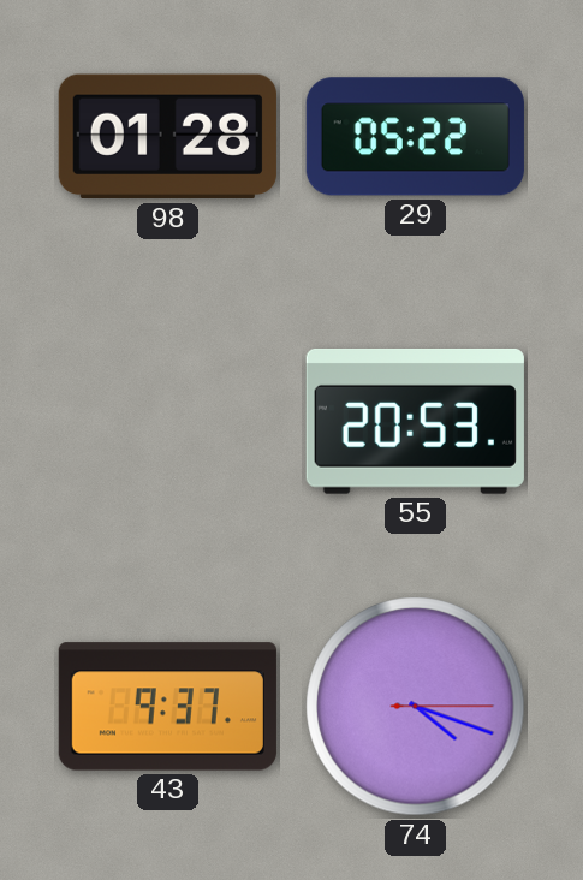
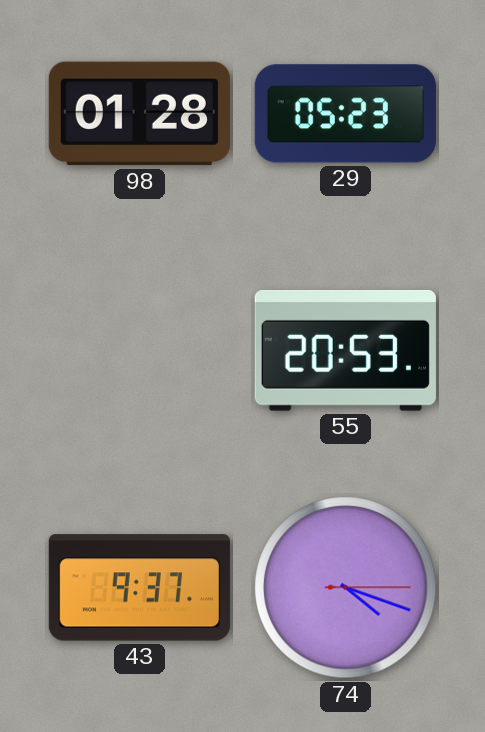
29: 05:22 -> 05:23
